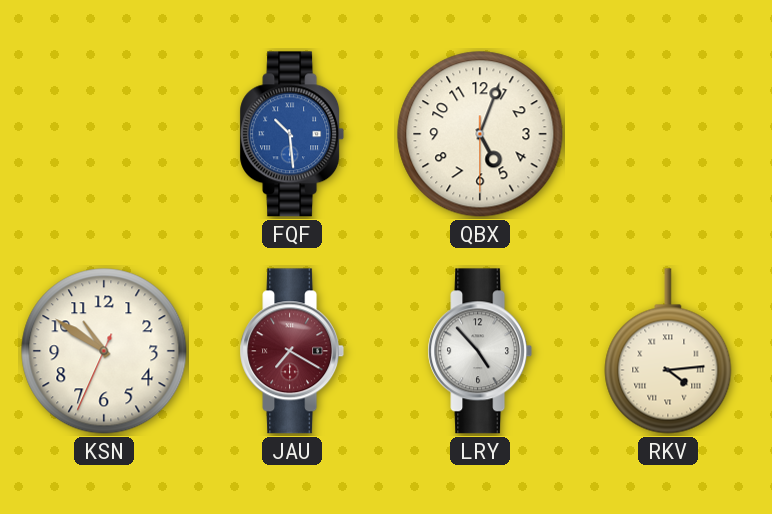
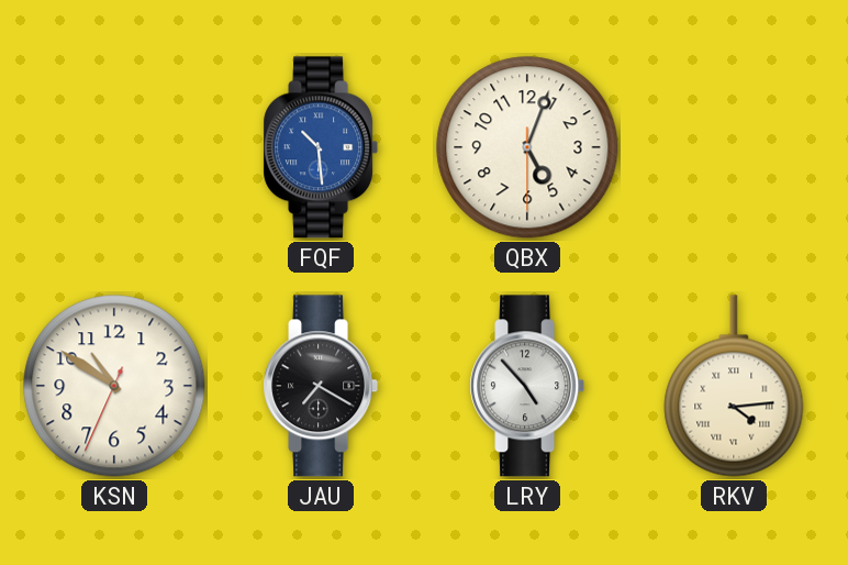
JAU dial: burgundy -> black
